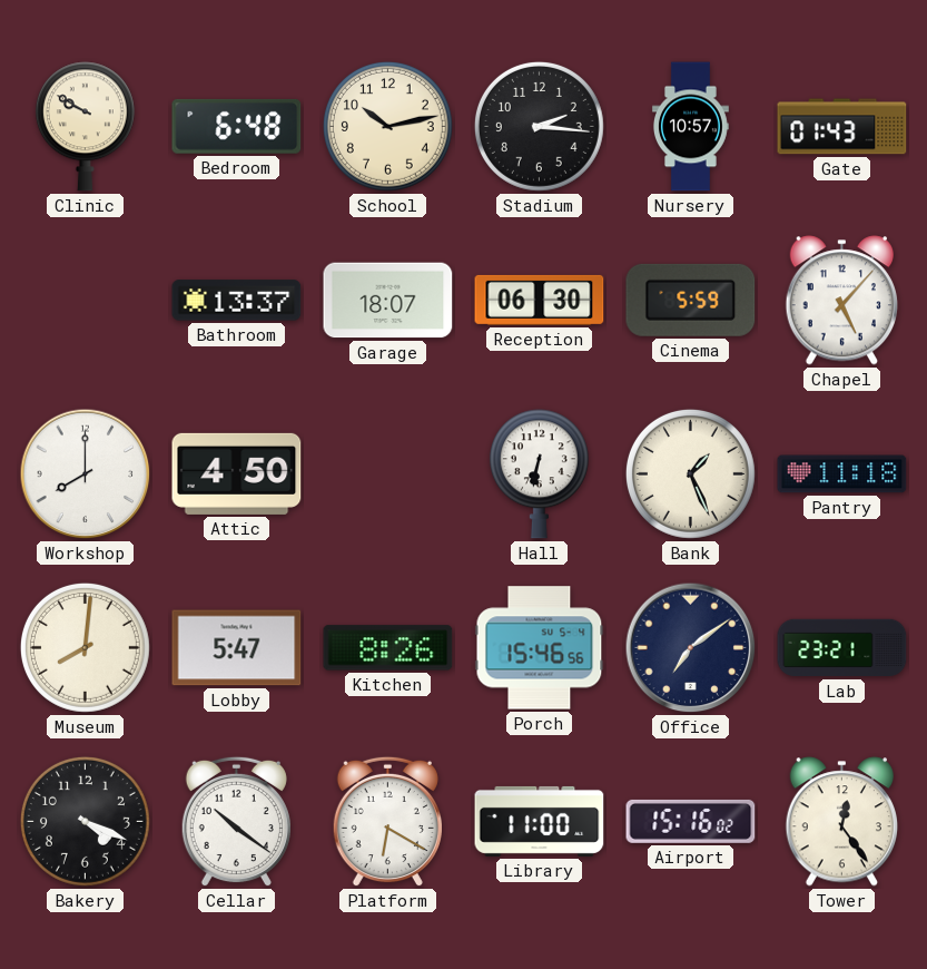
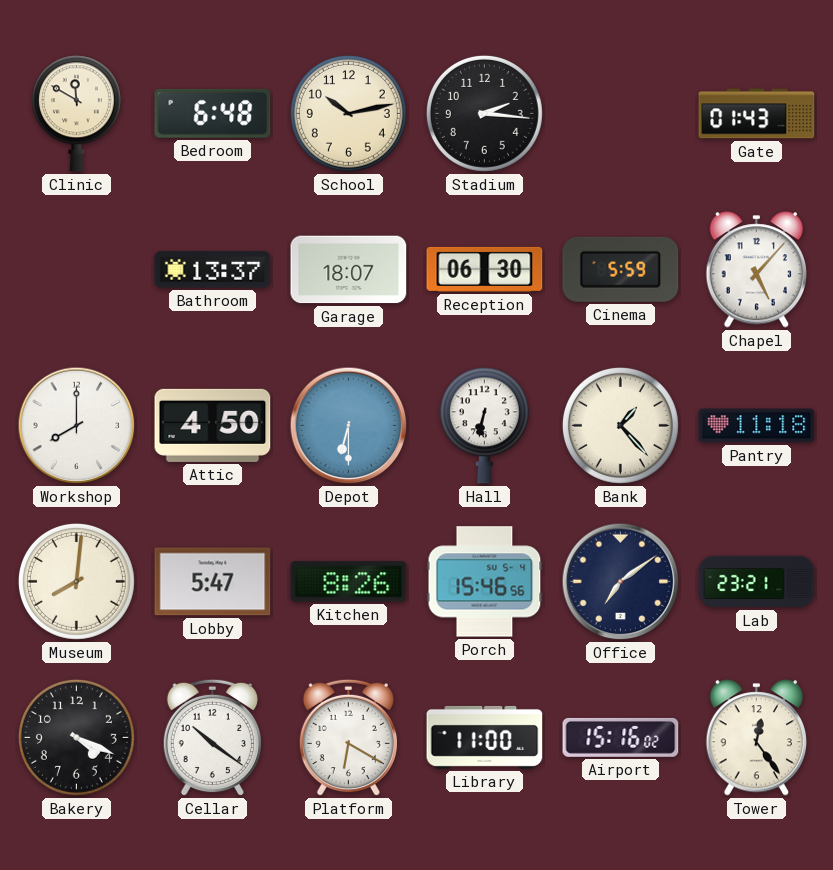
Clinic: 9:50 -> 11:50
Nursery: 10:57 -> none
Depot: none -> 6:30
Bank: 1:26 -> 1:23
